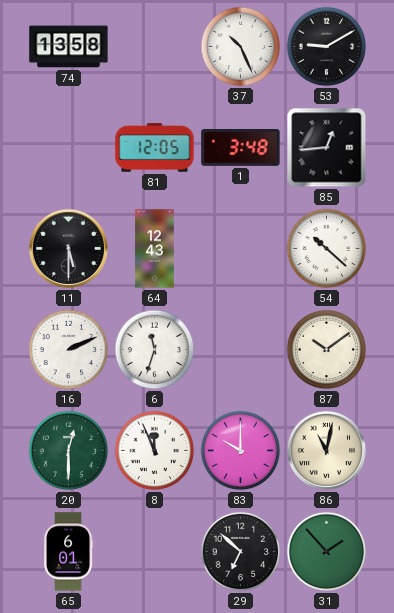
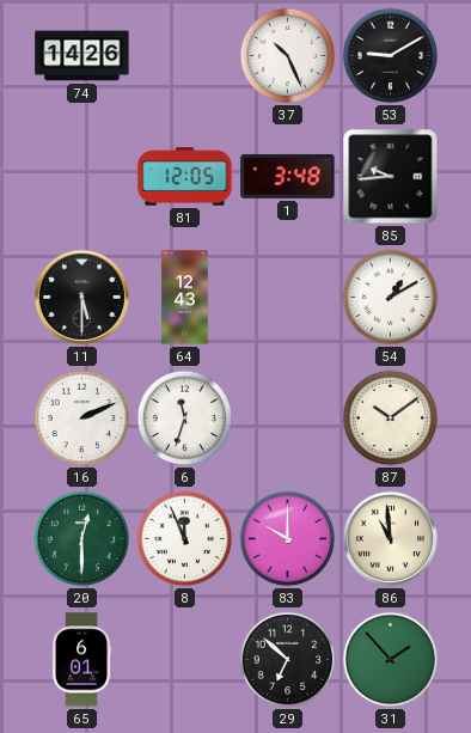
74: 13:58 -> 14:26
85: 12:44 -> 9:44
54: 10:22 -> 1:10
86: 11:02 -> 10:59
